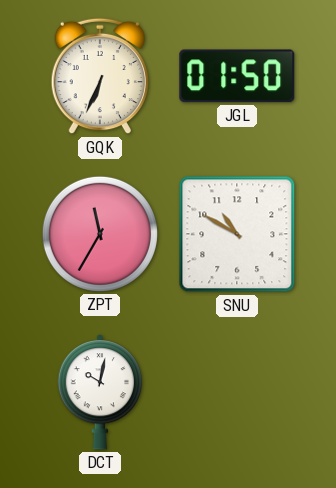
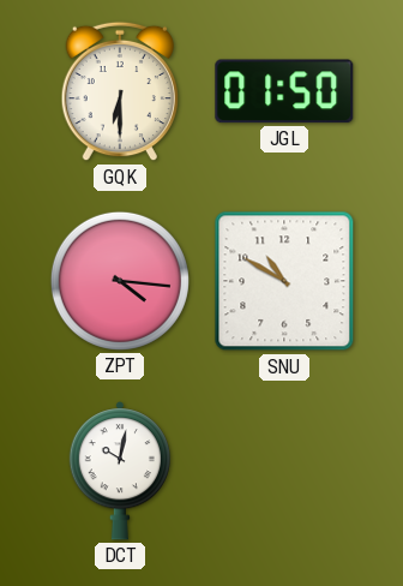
GQK: 6:34 -> 6:30
ZPT: 11:35 -> 4:16
